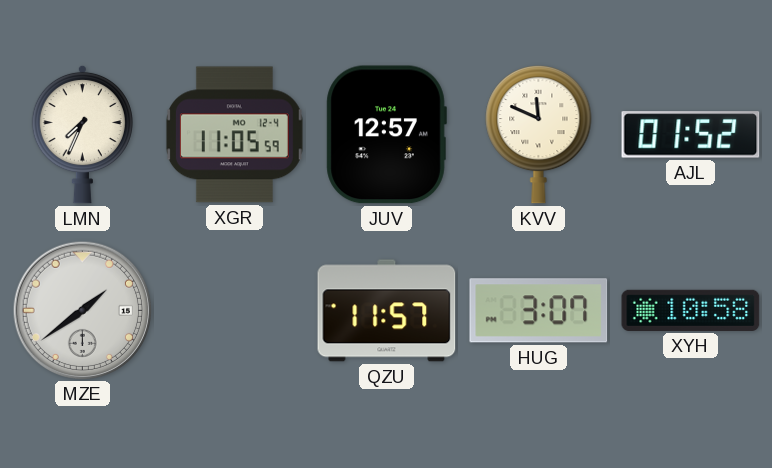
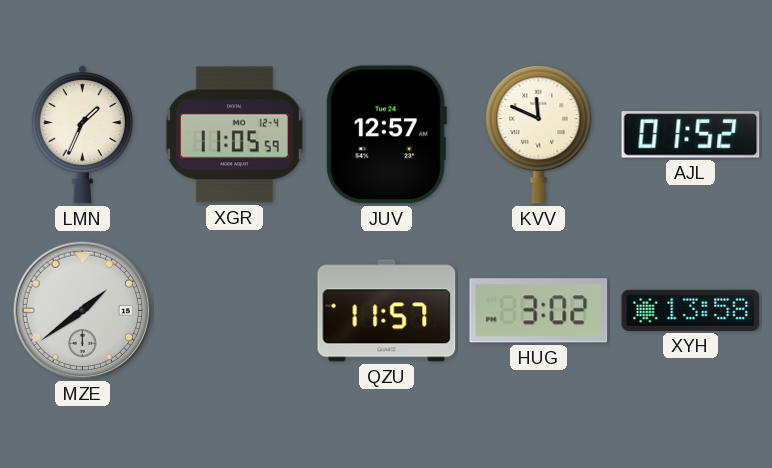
LMN: 7:34 -> 1:34
HUG: 3:07 -> 3:02
XYH: 10:58 -> 13:58
